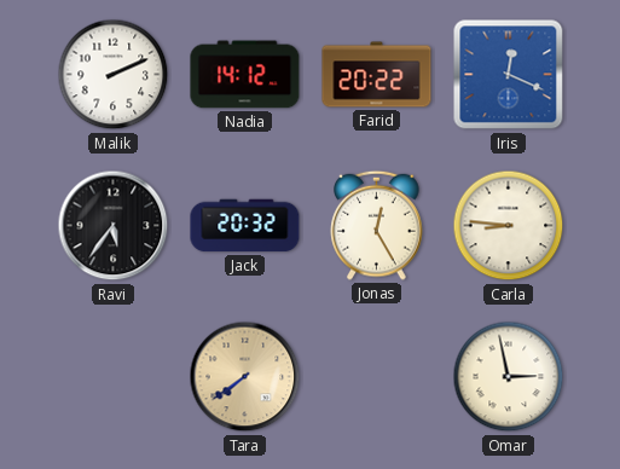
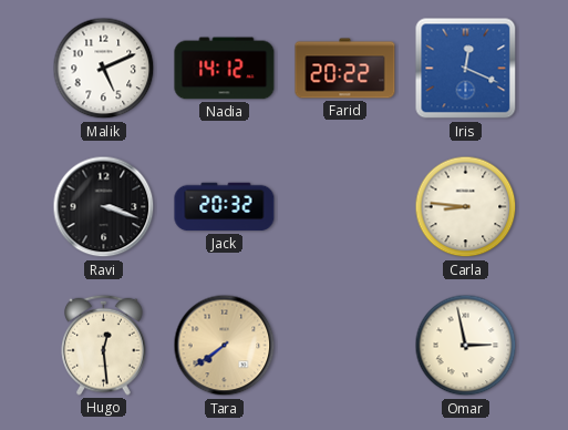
Malik: 2:11 -> 5:11
Ravi: 5:36 -> 3:18
Jonas: 12:25 -> none
Hugo: none -> 12:29
